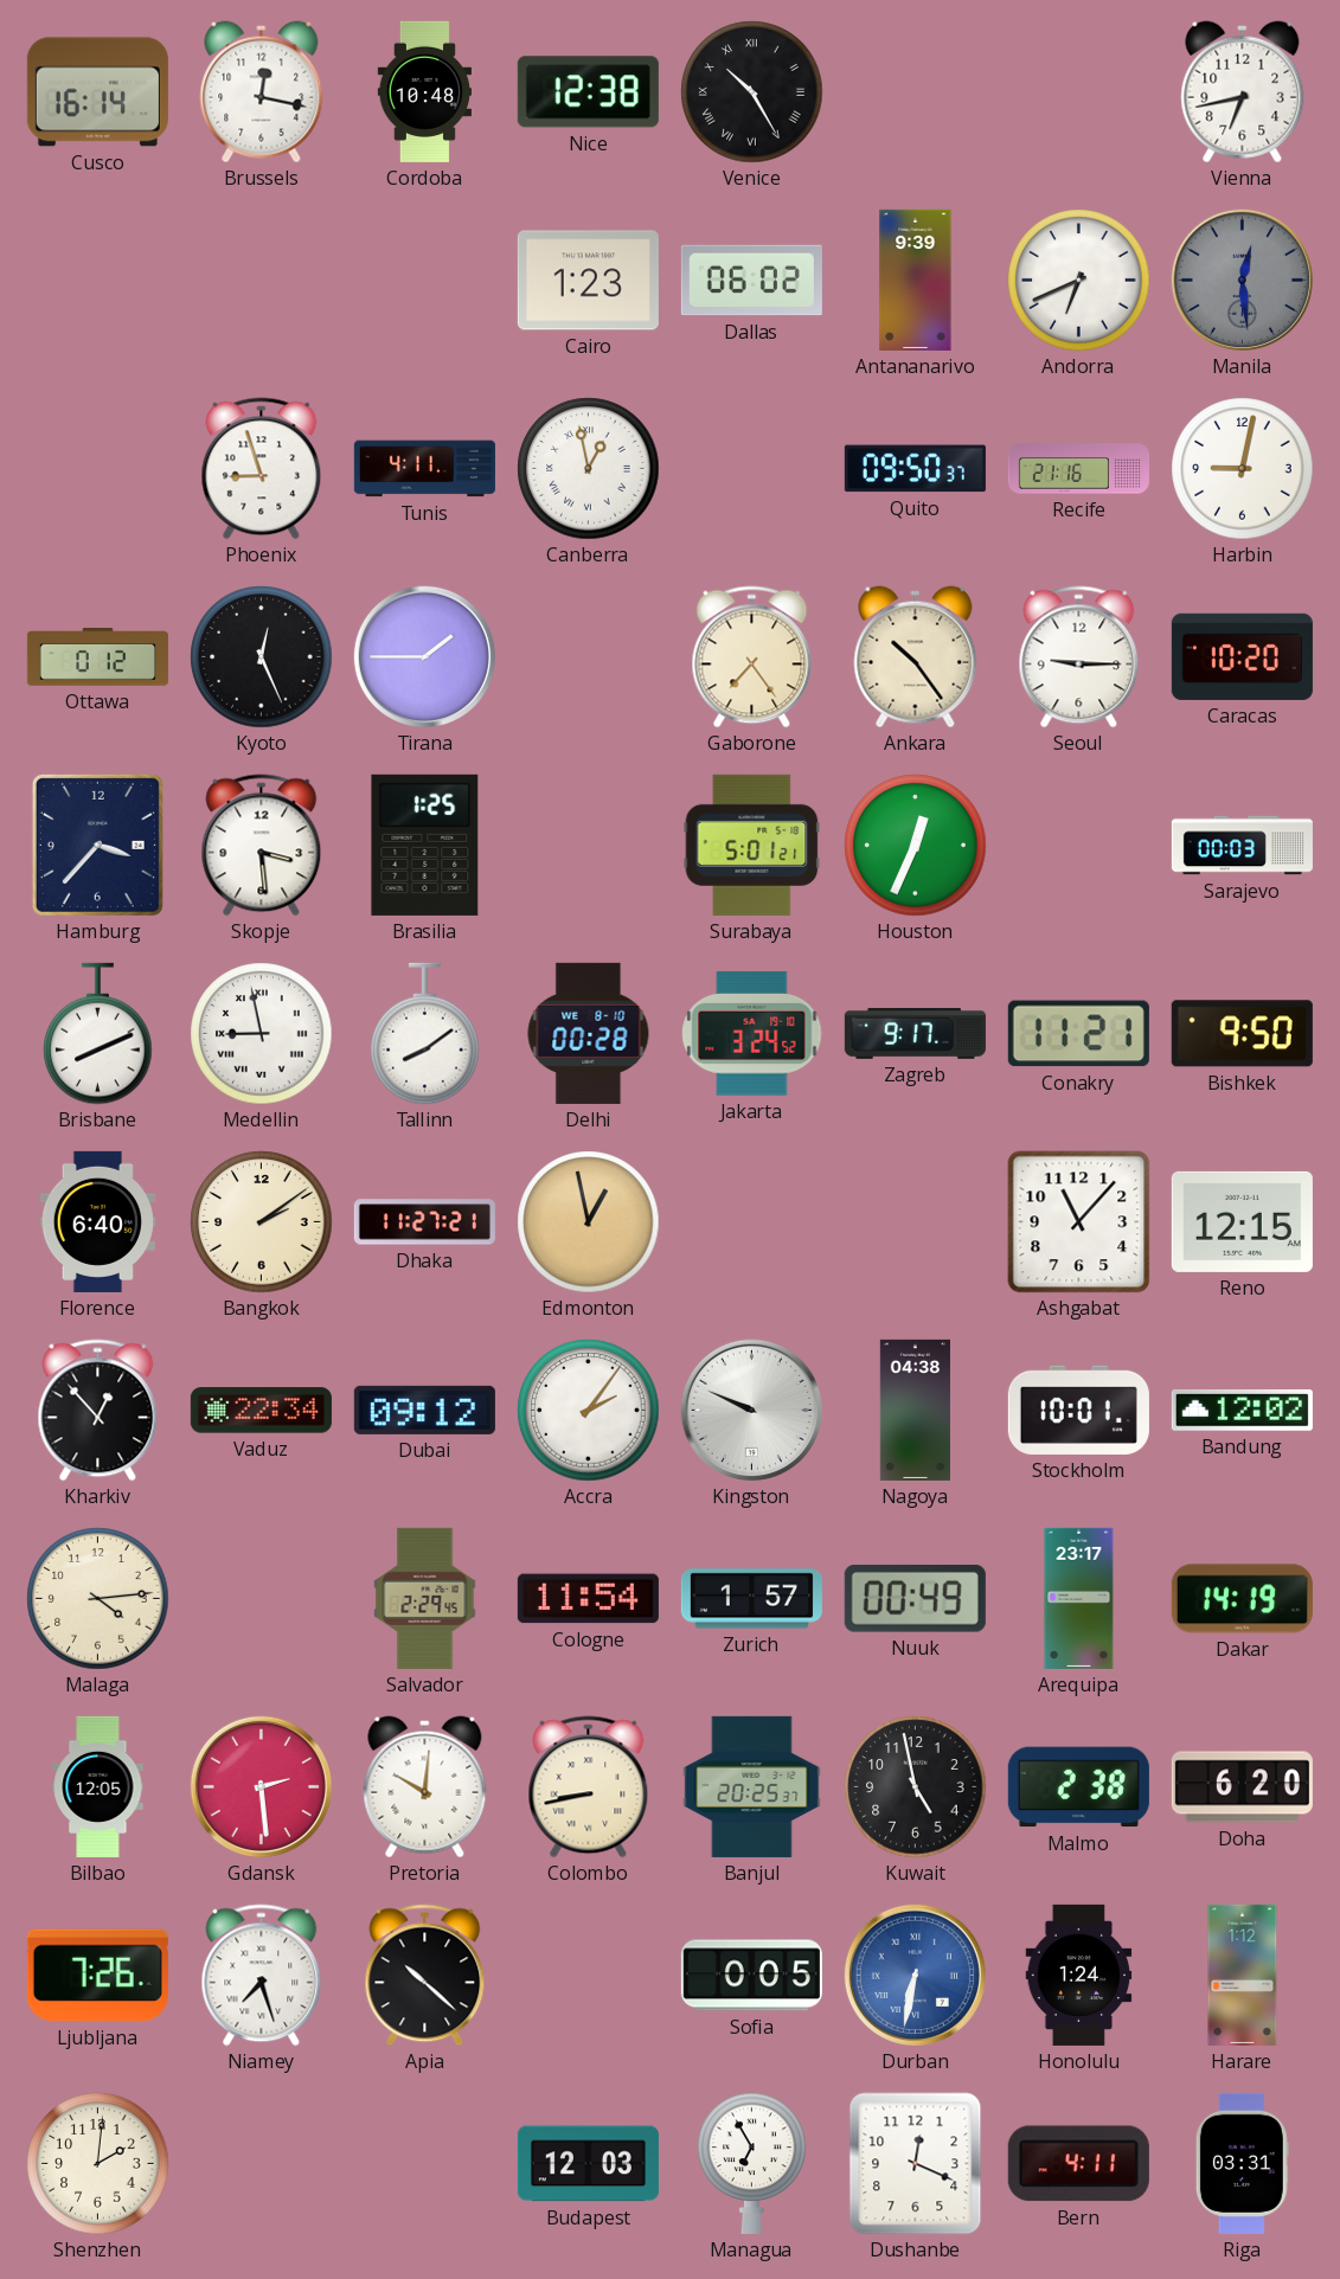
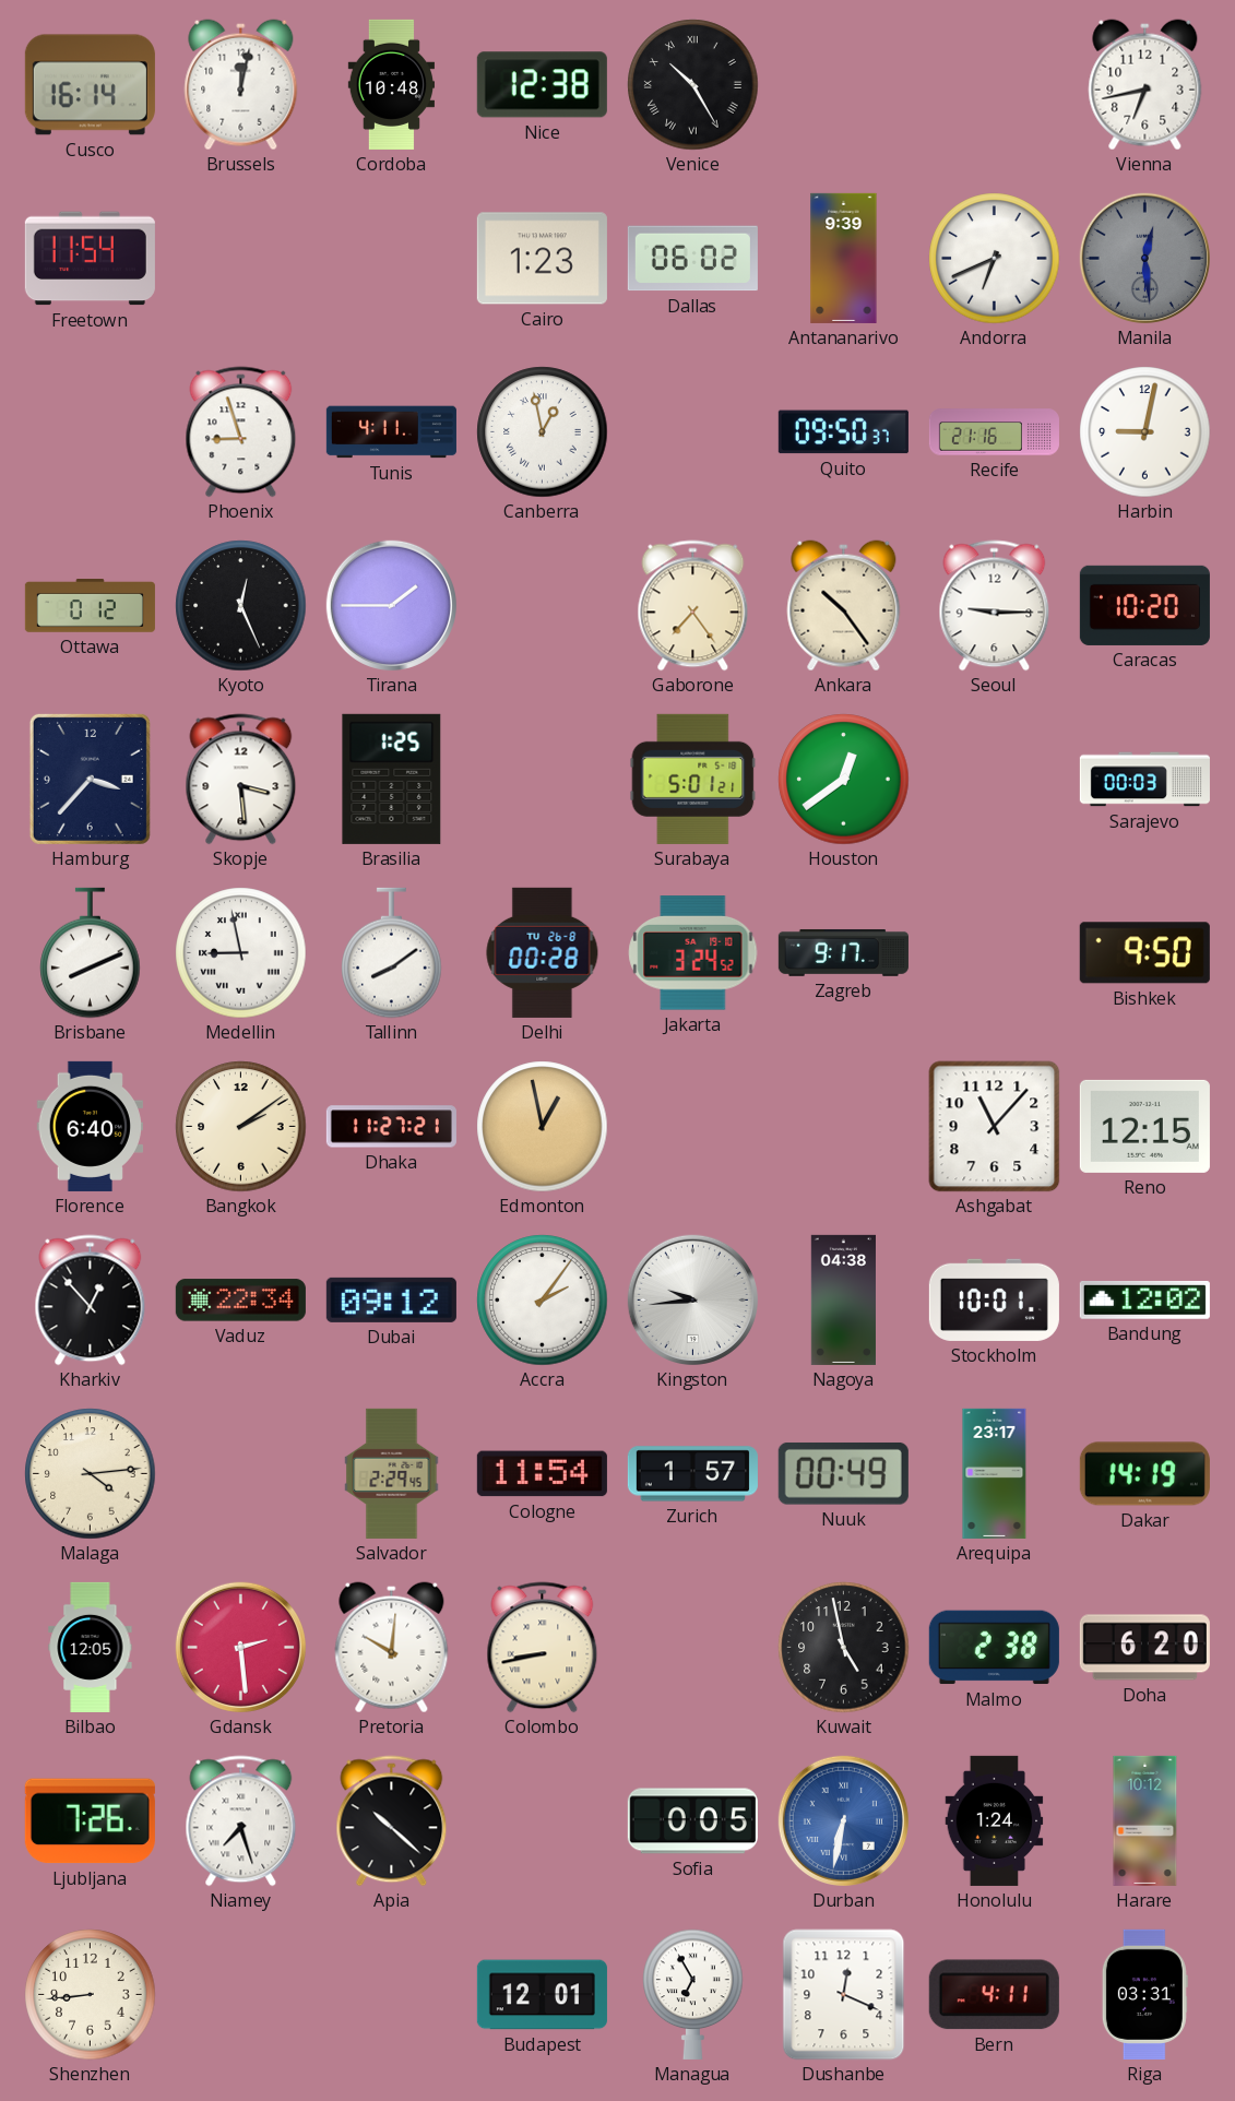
Brussels: 12:17 -> 12:02
Freetown: none -> 11:54
Houston: 12:34 -> 12:39
Delhi date: WE 8-10 -> TU 26-8
Conakry: 11:21 -> none
Kingston: 9:49 -> 9:44
Banjul: 20:25 -> none
Harare: 1:12 -> 10:12
Shenzhen: 2:01 -> 8:44
Budapest: 12:03 -> 12:01
